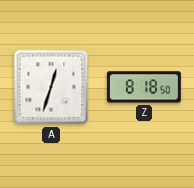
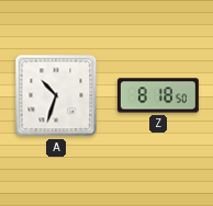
A: 12:33 -> 10:33
